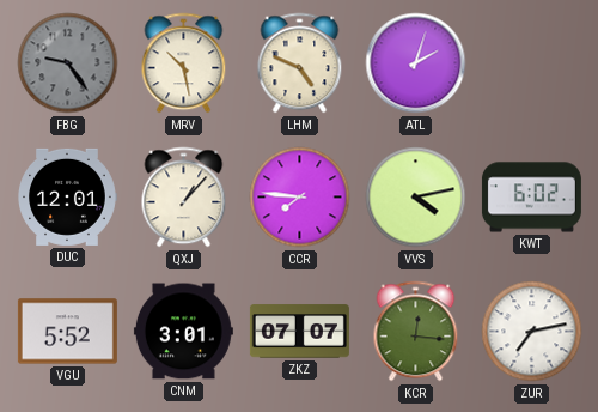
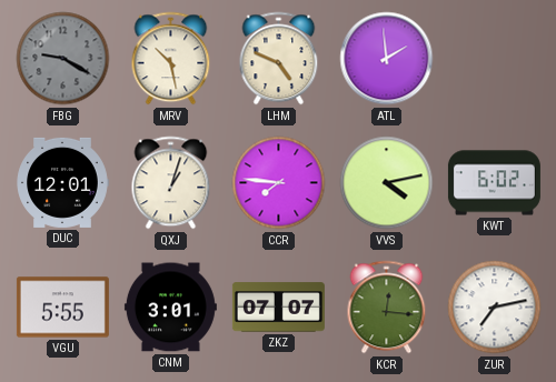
FBG: 9:24 -> 9:20
ATL: 2:03 -> 1:59
QXJ: 1:07 -> 1:03
VGU: 5:52 -> 5:55
